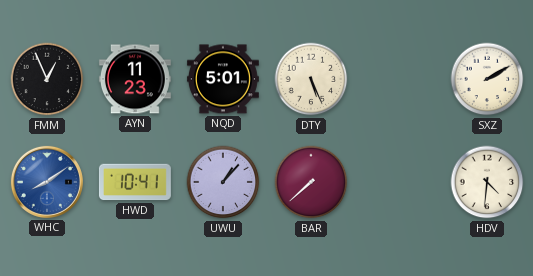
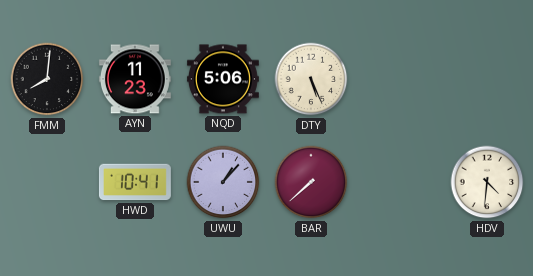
FMM: 12:56 -> 8:01
NQD: 5:01 -> 5:06
SXZ: 2:10 -> none
WHC: 8:09 -> none
